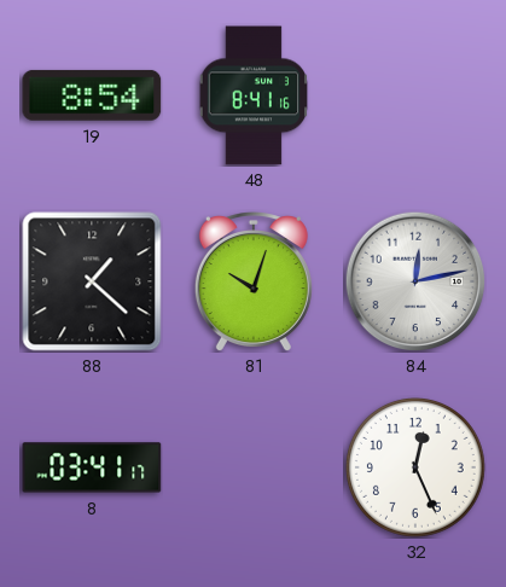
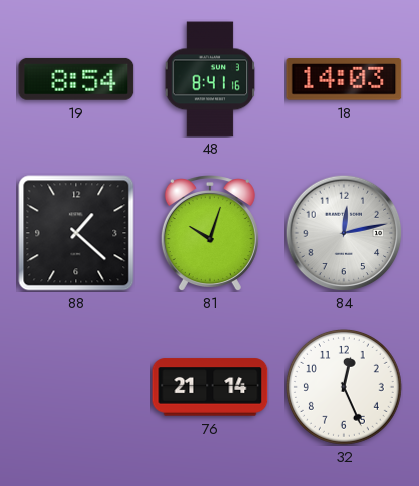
18: none -> 14:03
8: 03:41 -> none
76: none -> 21:14
